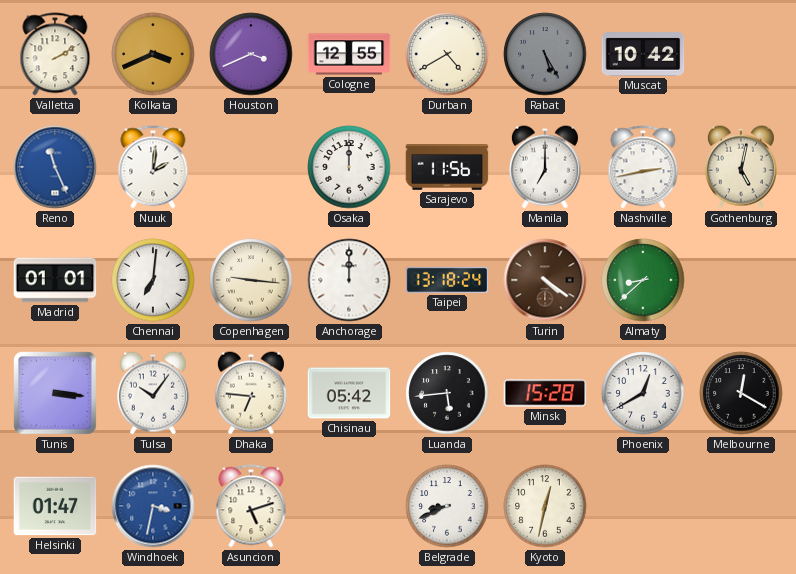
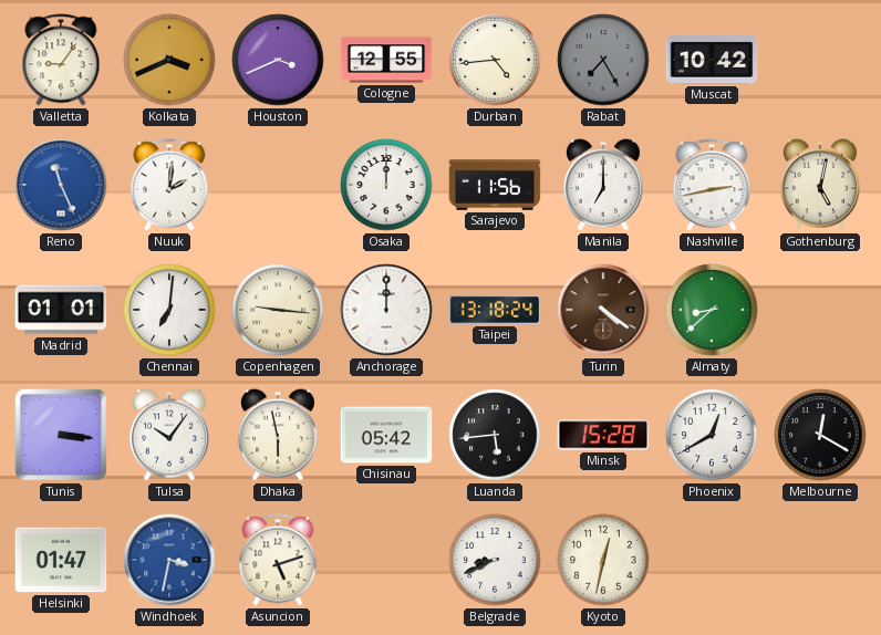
Valletta: 2:10 -> 9:06
Durban: 4:40 -> 4:44
Rabat: 5:25 -> 7:25
Dhaka: 6:46 -> 5:58
